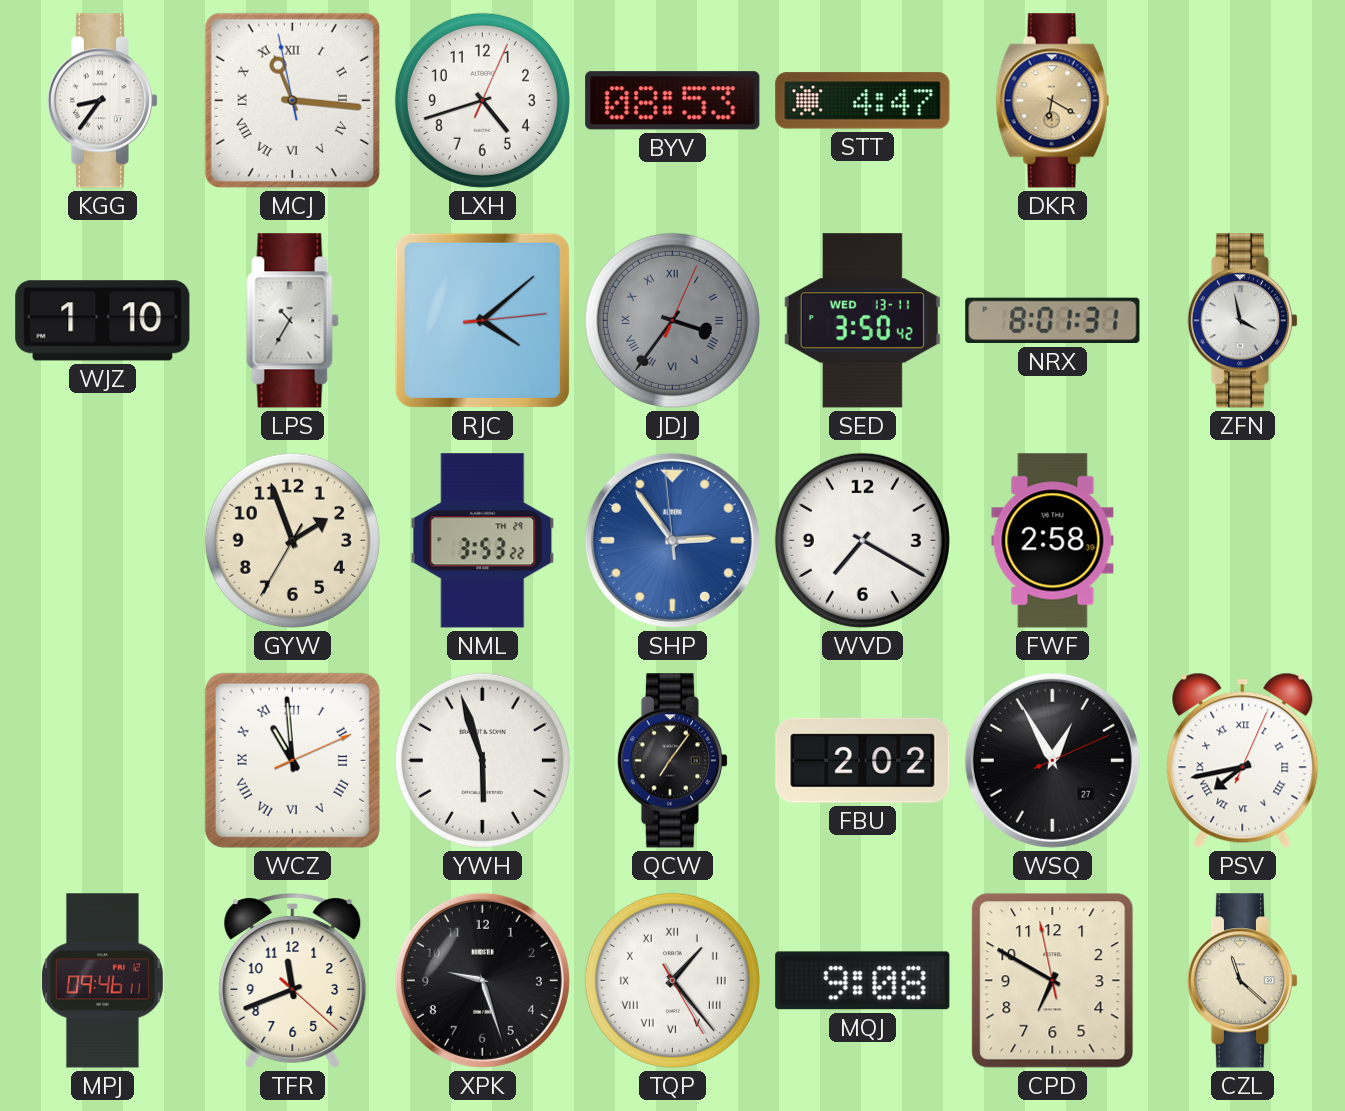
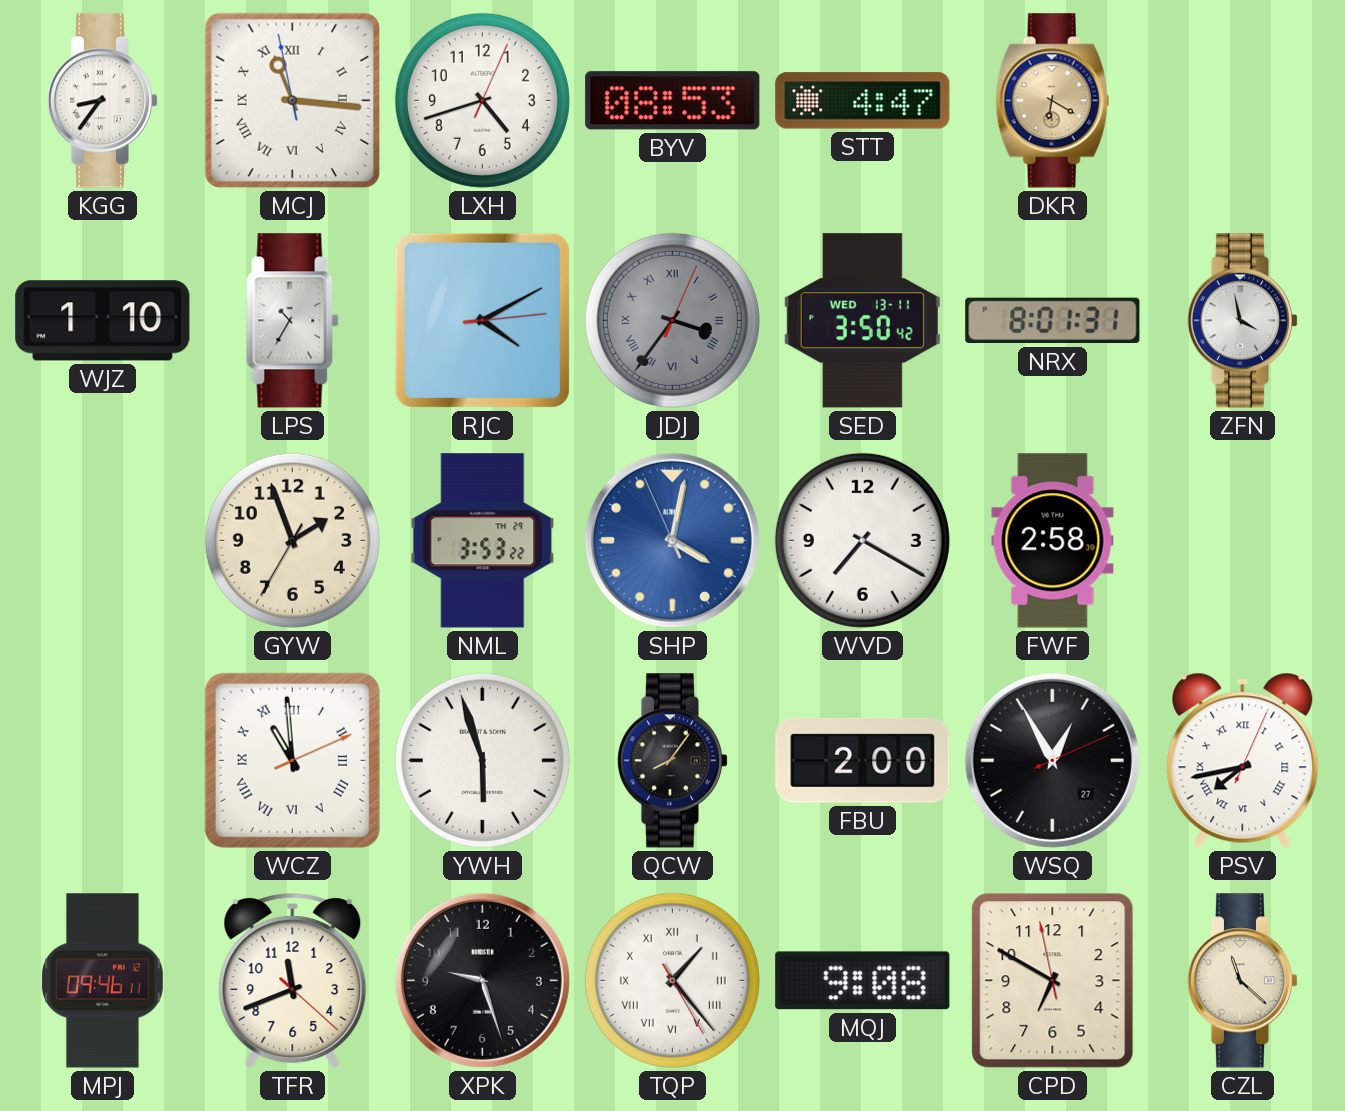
RJC: 4:08 -> 4:10
SHP: 2:53 -> 4:01
QCW: 7:06 -> 8:06
FBU: 2:02 -> 2:00
